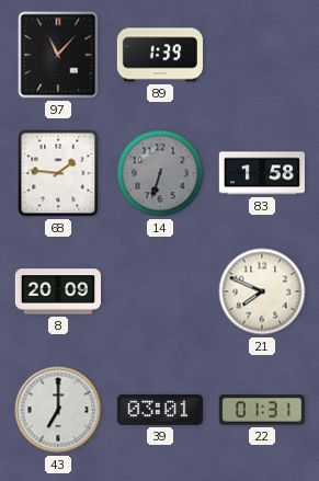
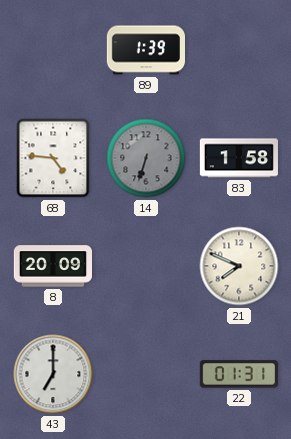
97: 11:07 -> none
68: 1:46 -> 4:46
39: 03:01 -> none
